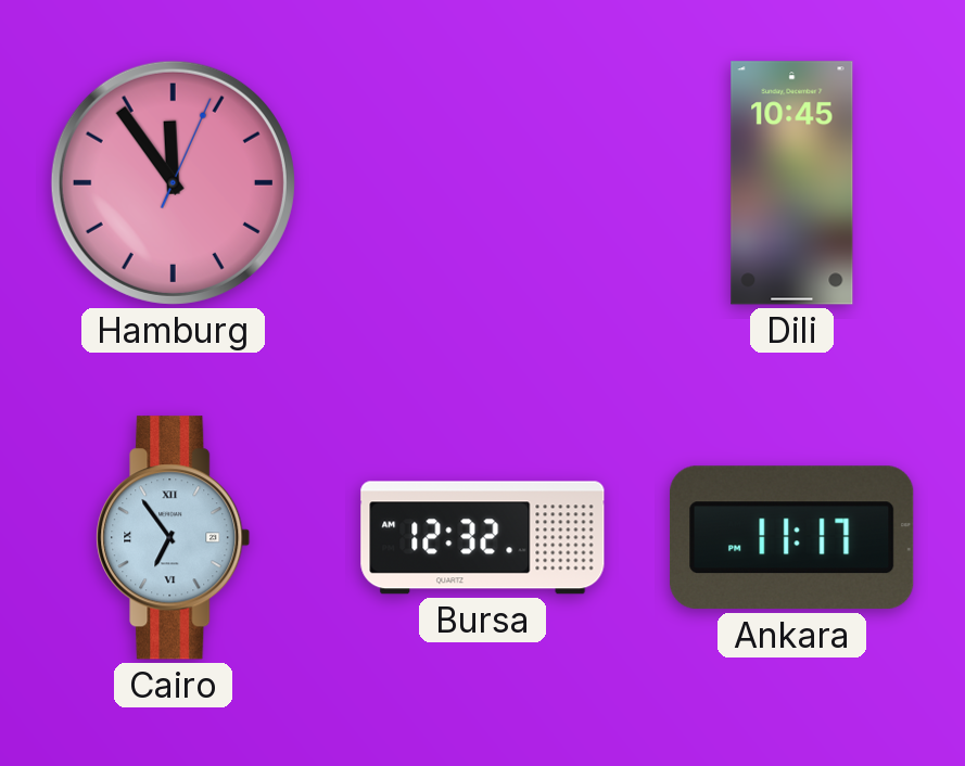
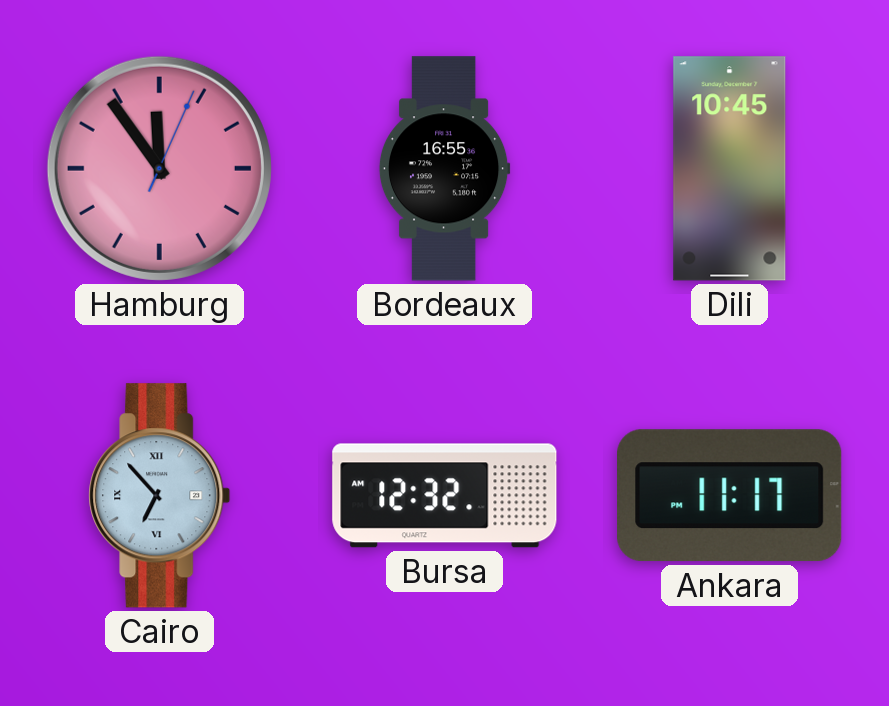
Bordeaux: none -> 16:55
Cairo: 6:54 -> 6:53
